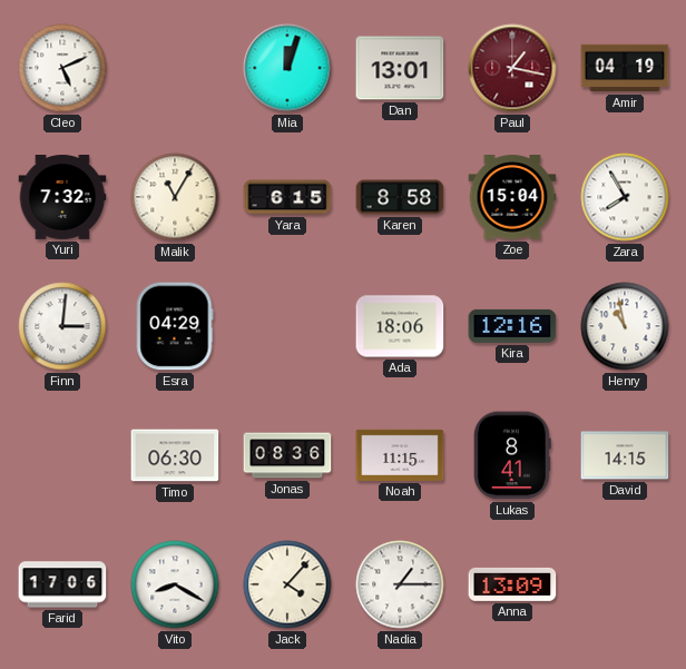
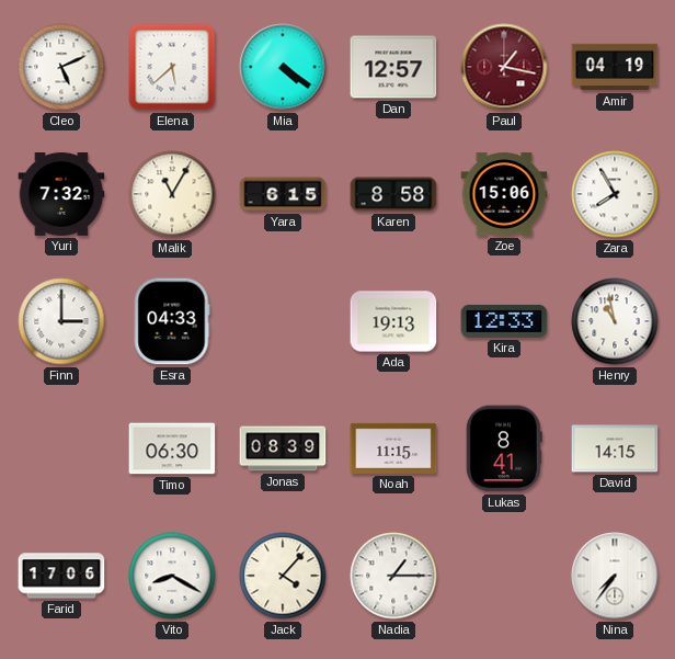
Elena: none -> 5:38
Mia: 12:03 -> 4:21
Dan: 13:01 -> 12:57
Zoe: 15:04 -> 15:06
Finn: 3:01 -> 3:00
Esra: 04:29 -> 04:33
Ada: 18:06 -> 19:13
Kira: 12:16 -> 12:33
Jonas: 08:36 -> 08:39
Anna: 13:09 -> none
Nina: none -> 7:36
